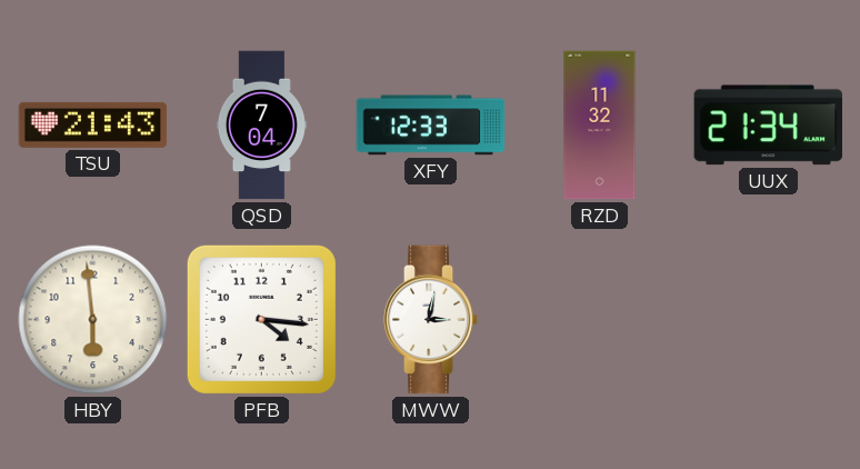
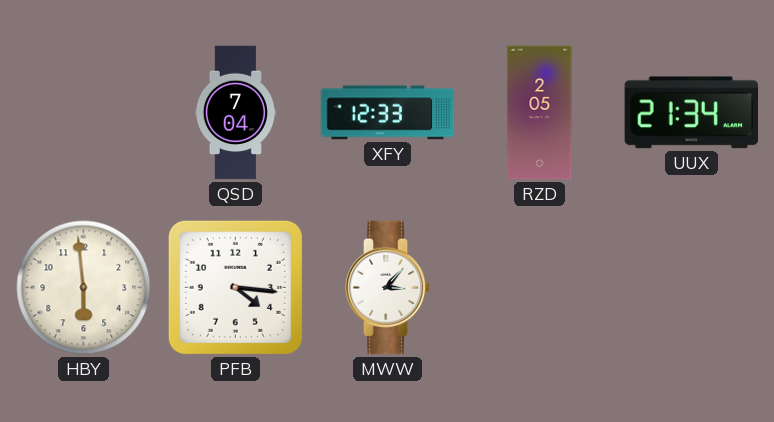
TSU: 21:43 -> none
RZD: 11:32 -> 2:05
MWW: 3:02 -> 3:07
